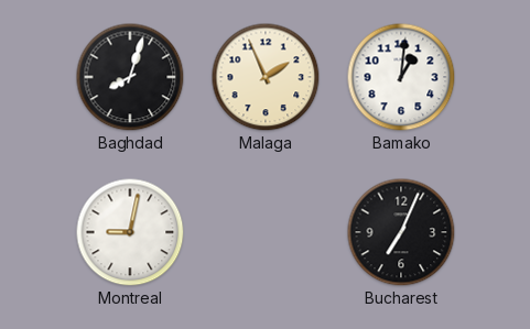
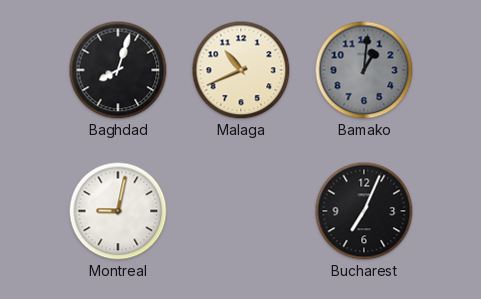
Malaga: 1:56 -> 10:41
Bamako dial: white -> grey
